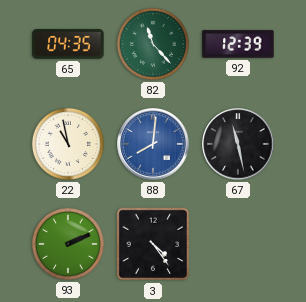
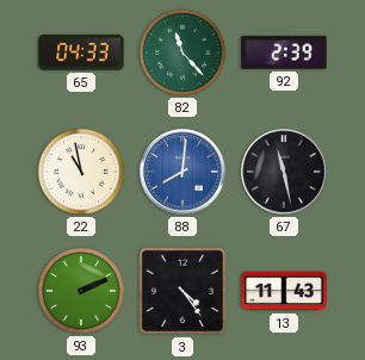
65: 04:35 -> 04:33
92: 12:39 -> 2:39
13: none -> 11:43
